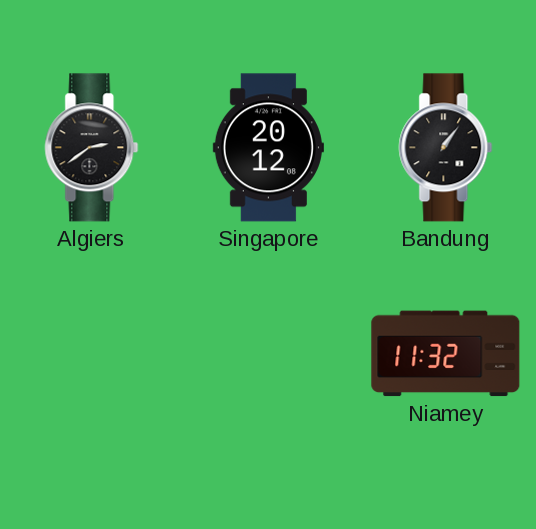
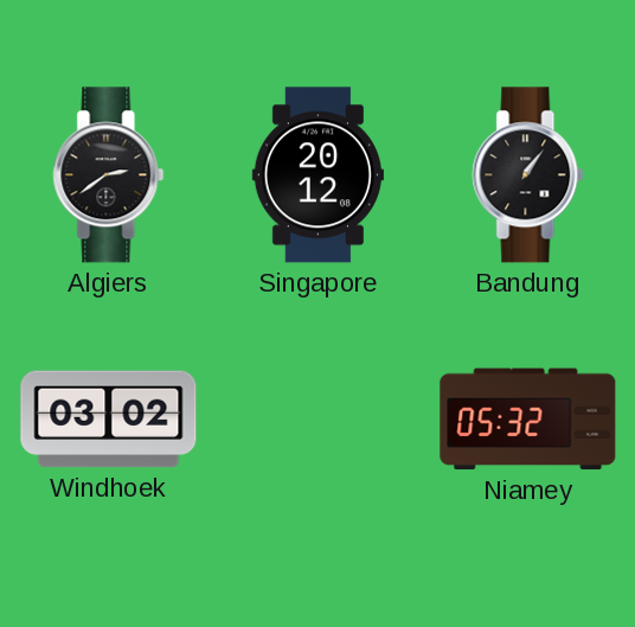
Windhoek: none -> 03:02
Niamey: 11:32 -> 05:32
